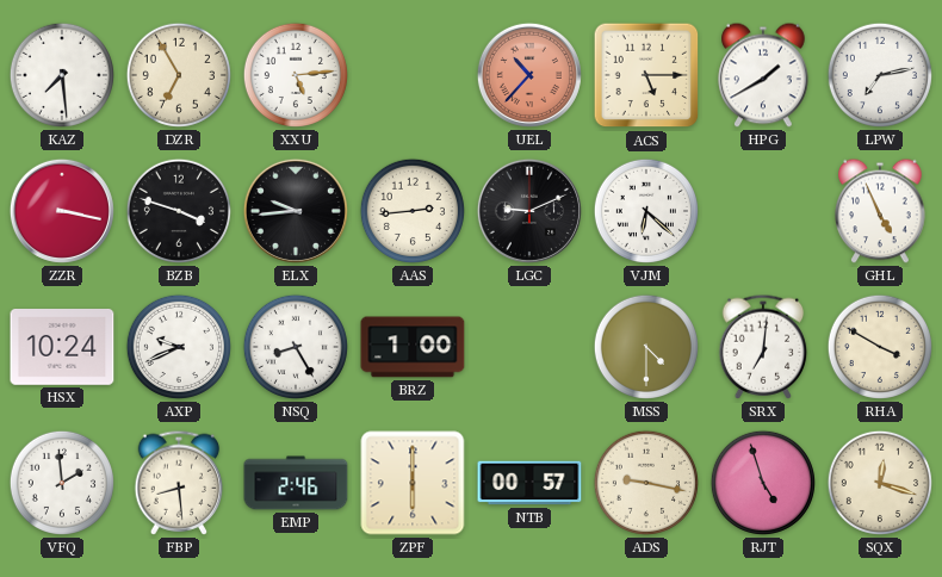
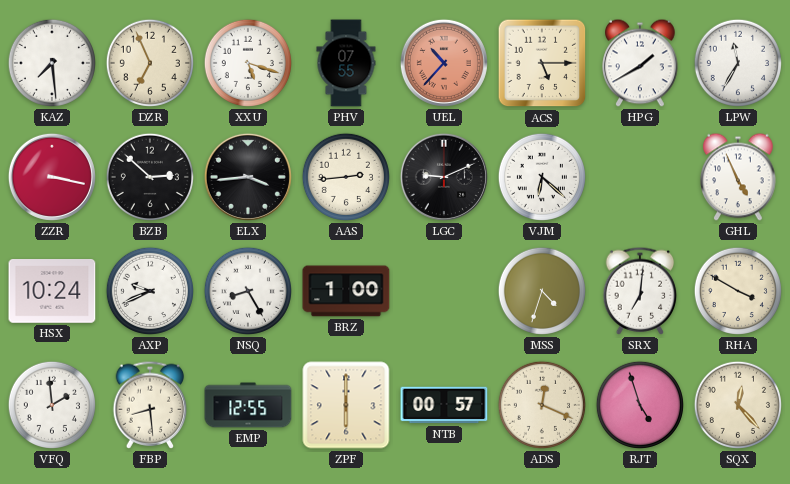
DZR: 6:55 -> 6:56
XXU: 5:14 -> 5:18
PHV: none -> 07:55
LPW: 7:13 -> 11:35
BZB: 3:48 -> 2:52
ELX: 9:44 -> 3:44
MSS: 4:30 -> 4:33
EMP: 2:46 -> 12:55
ADS: 9:17 -> 12:19
SQX: 12:18 -> 12:23
